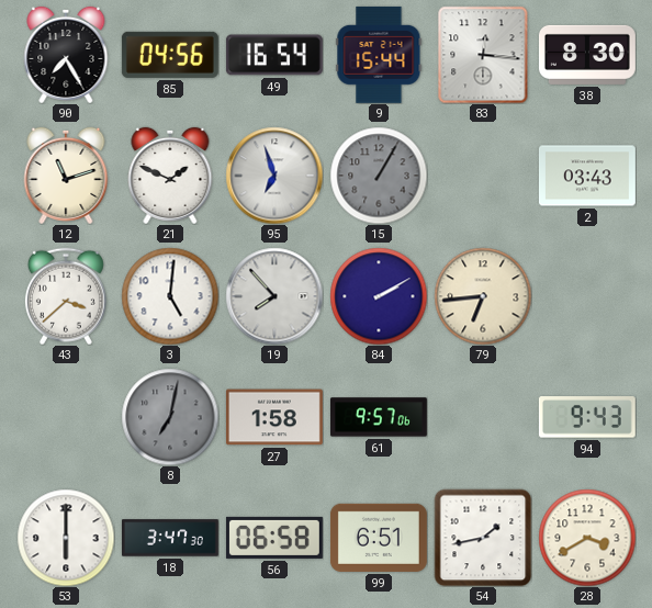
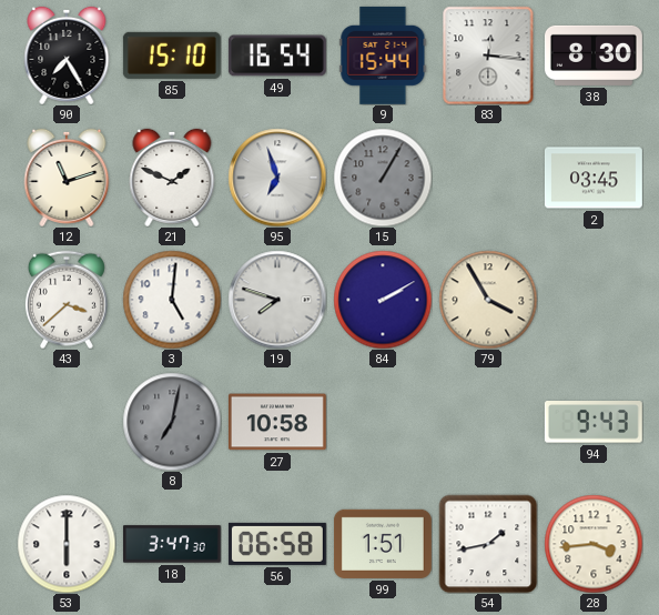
85: 04:56 -> 15:10
2: 03:43 -> 03:45
19: 7:53 -> 7:48
79: 6:44 -> 3:55
27: 1:58 -> 10:58
61: 9:57 -> none
99: 6:51 -> 1:51
28: 3:40 -> 3:44
